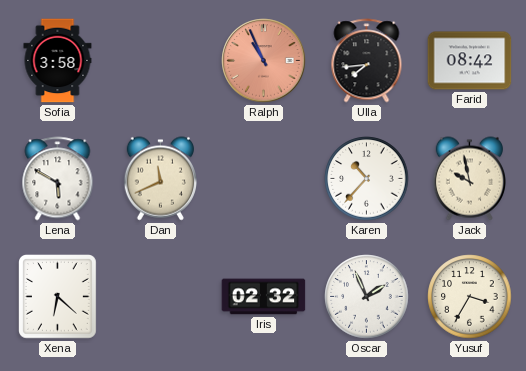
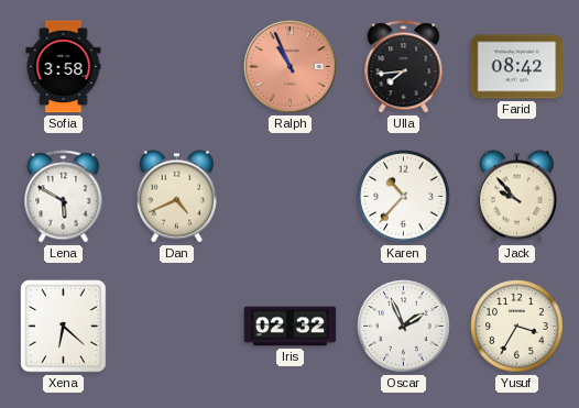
Dan: 11:41 -> 4:41
Jack: 9:58 -> 9:53
